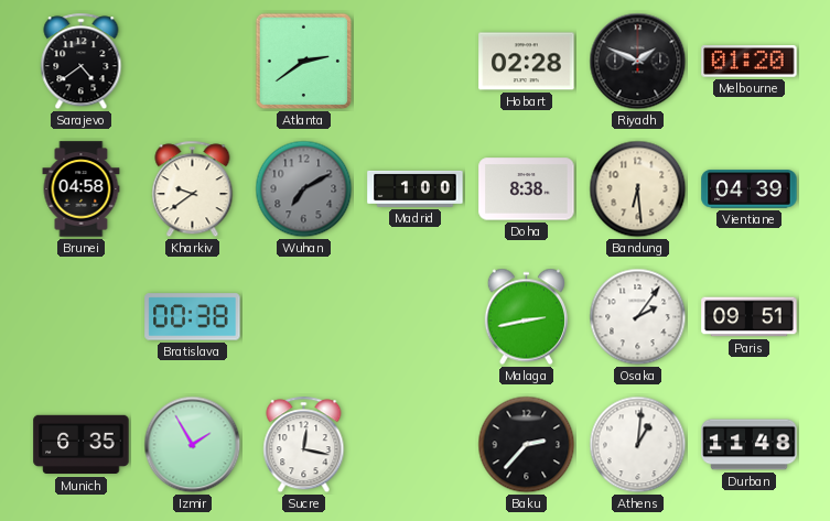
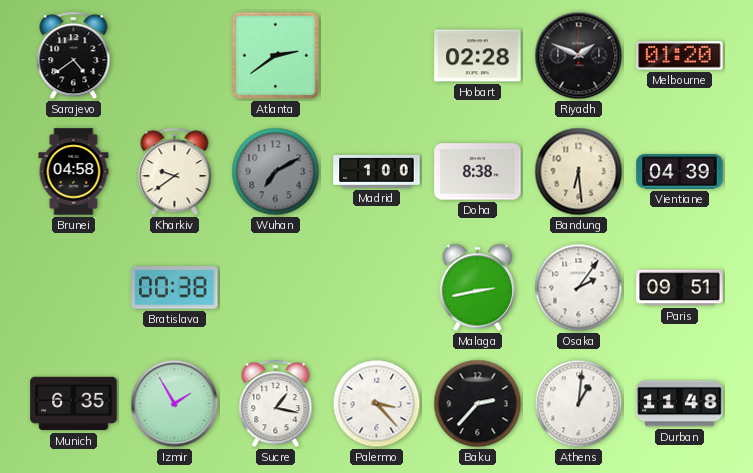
Sucre: 12:17 -> 1:17
Palermo: none -> 3:23
